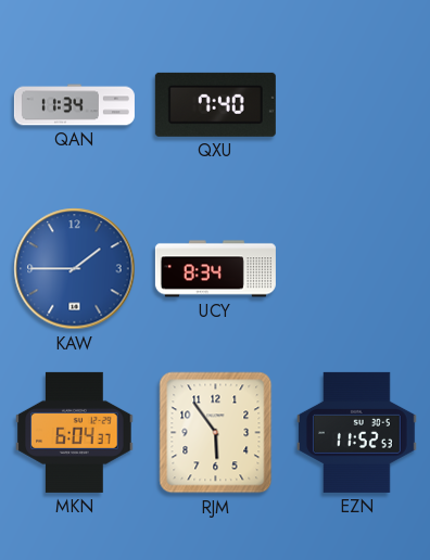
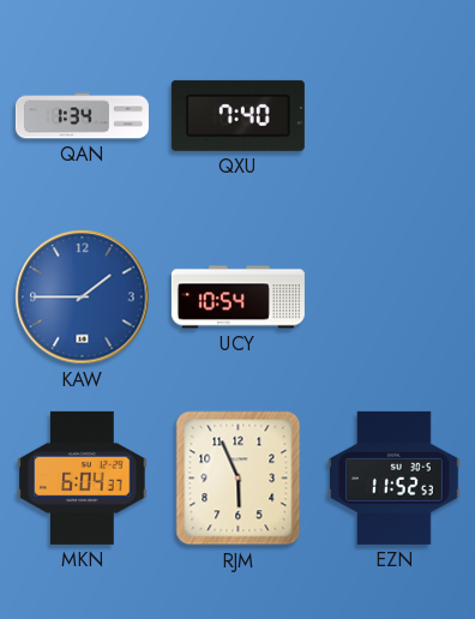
QAN: 11:34 -> 1:34
UCY: 8:34 -> 10:54
RJM: 5:54 -> 5:56
